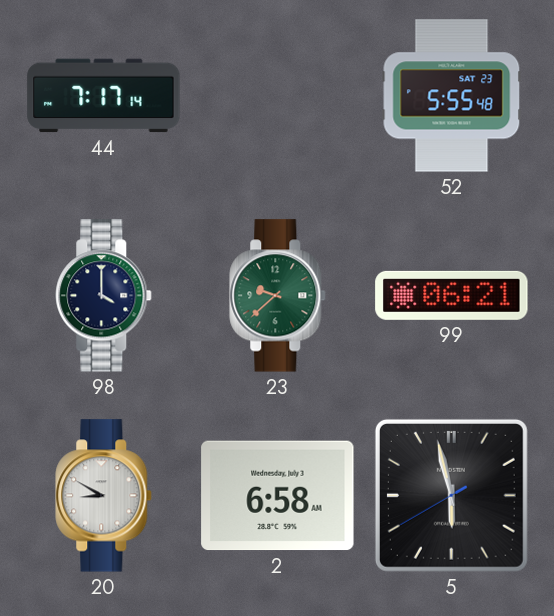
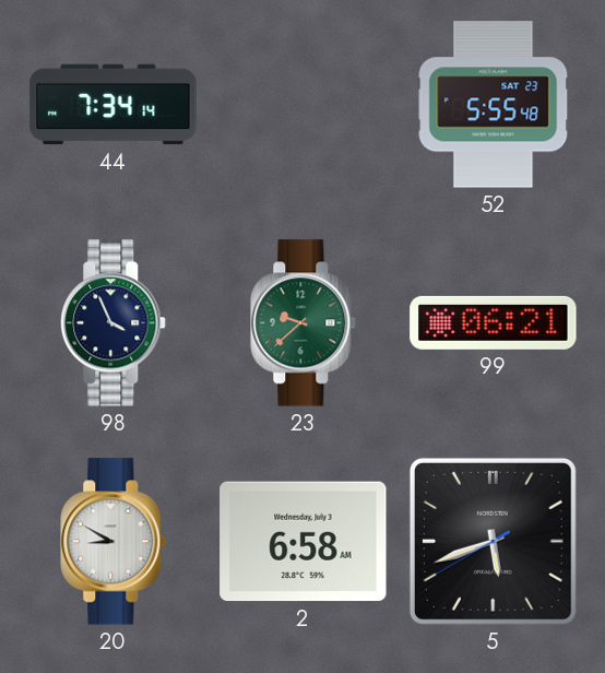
44: 7:17 -> 7:34
98: 4:00 -> 3:56
5: 5:57 -> 5:41
